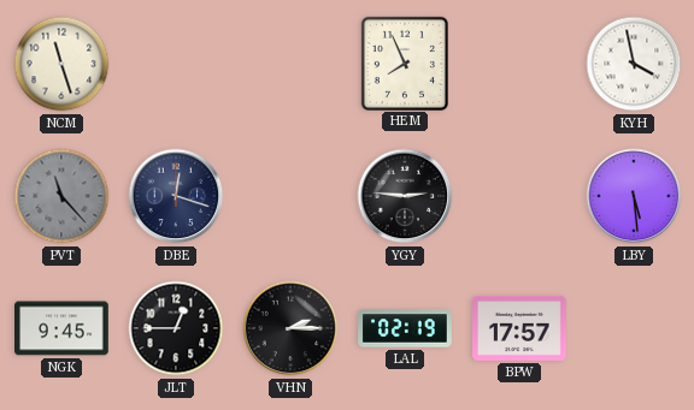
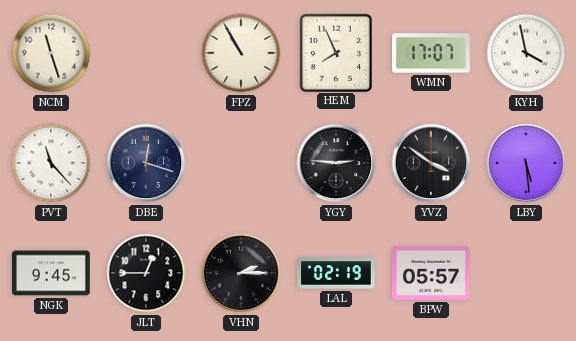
FPZ: none -> 10:55
WMN: none -> 17:07
PVT dial: grey -> white
YVZ: none -> 3:51
BPW: 17:57 -> 05:57
